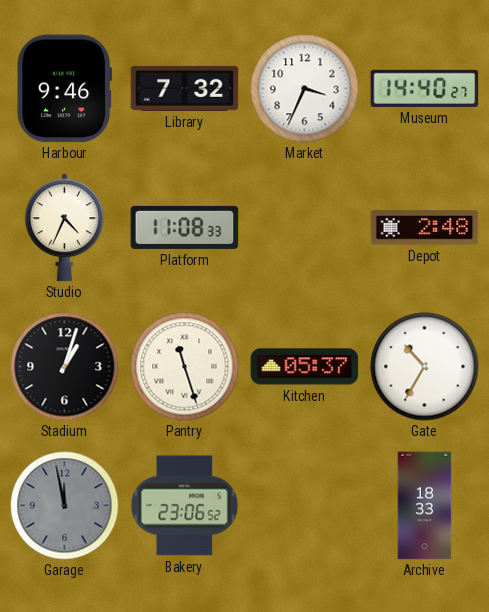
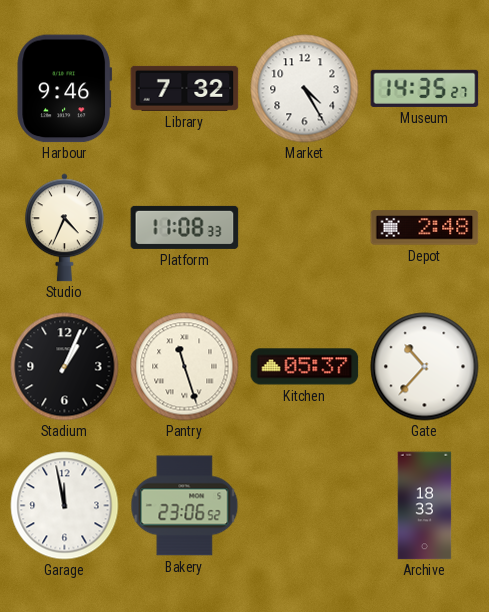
Market: 3:34 -> 4:25
Museum: 14:40 -> 14:35
Stadium: 1:03 -> 1:04
Gate: 10:35 -> 10:37
Garage dial: grey -> white
